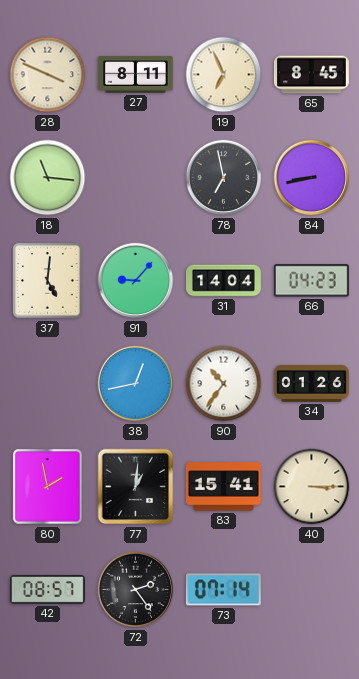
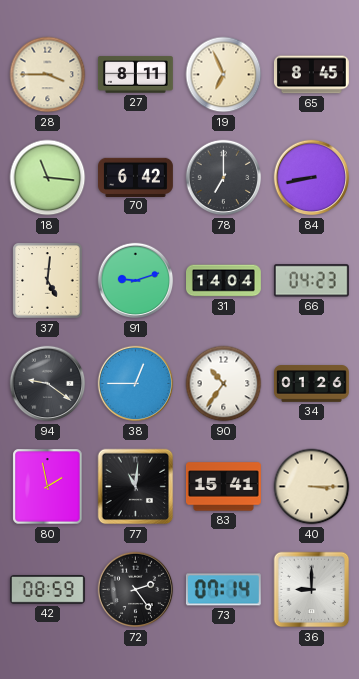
28: 3:49 -> 3:45
70: none -> 6:42
78: 6:58 -> 7:00
91: 9:07 -> 9:12
94: none -> 9:21
38: 12:43 -> 12:45
77: 1:01 -> 11:01
42: 08:57 -> 08:59
36: none -> 9:00
